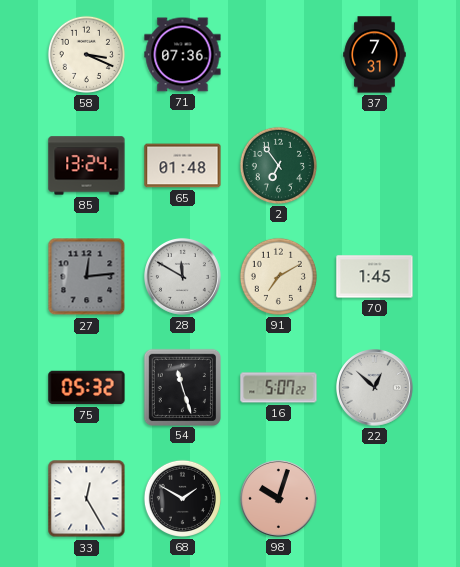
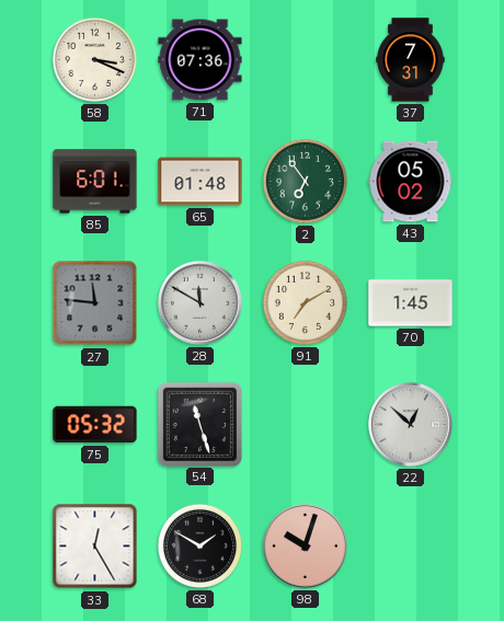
85: 13:24 -> 6:01
43: none -> 05:02
27: 12:14 -> 11:46
16: 5:07 -> none
